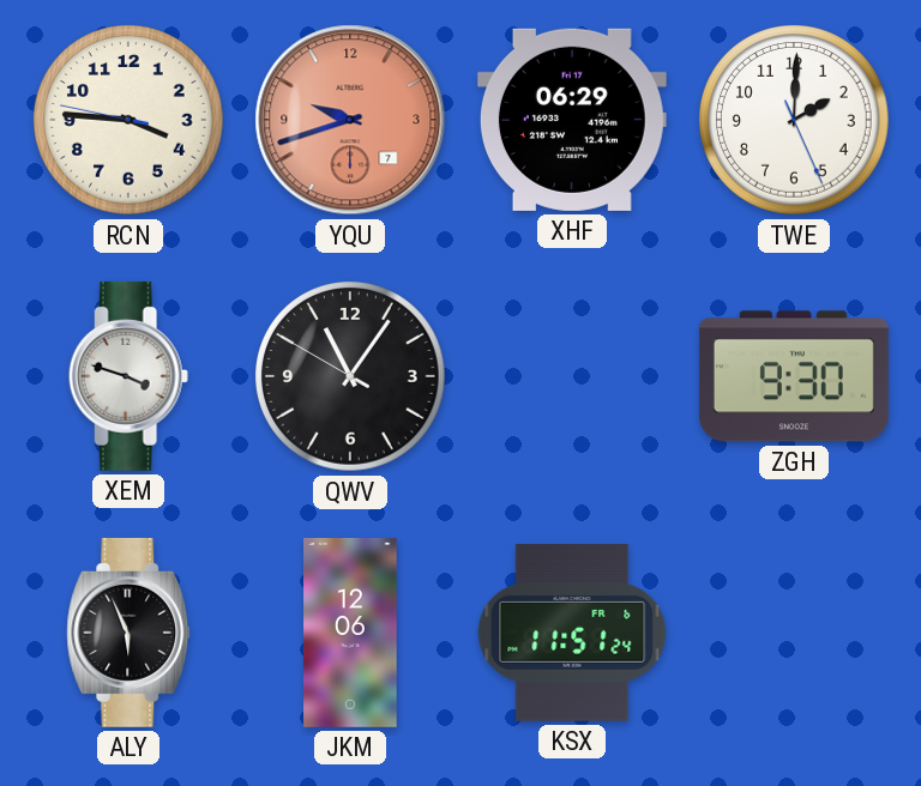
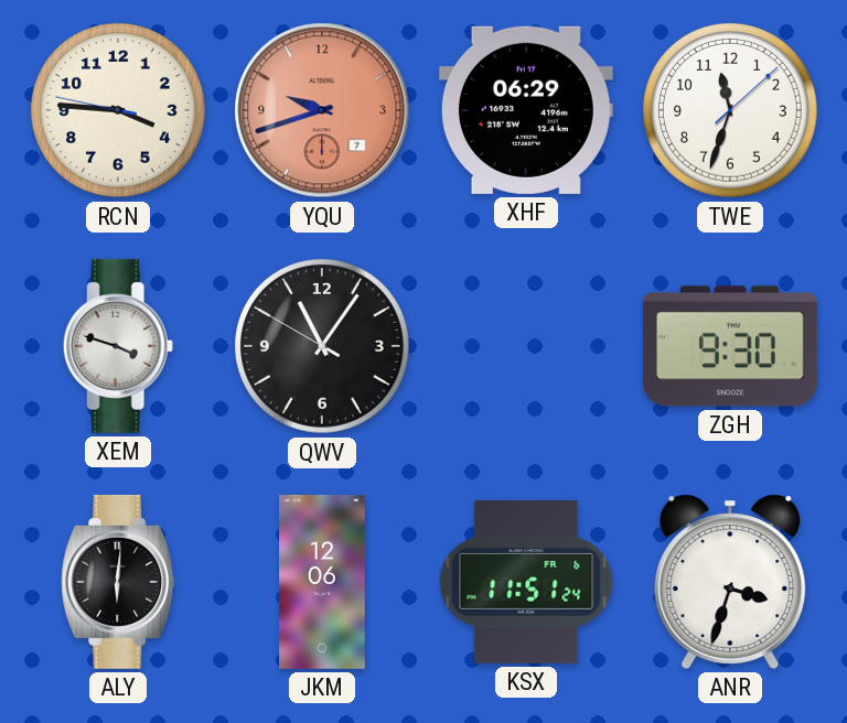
TWE: 2:00 -> 11:33
ALY: 5:56 -> 6:01
ANR: none -> 3:33
